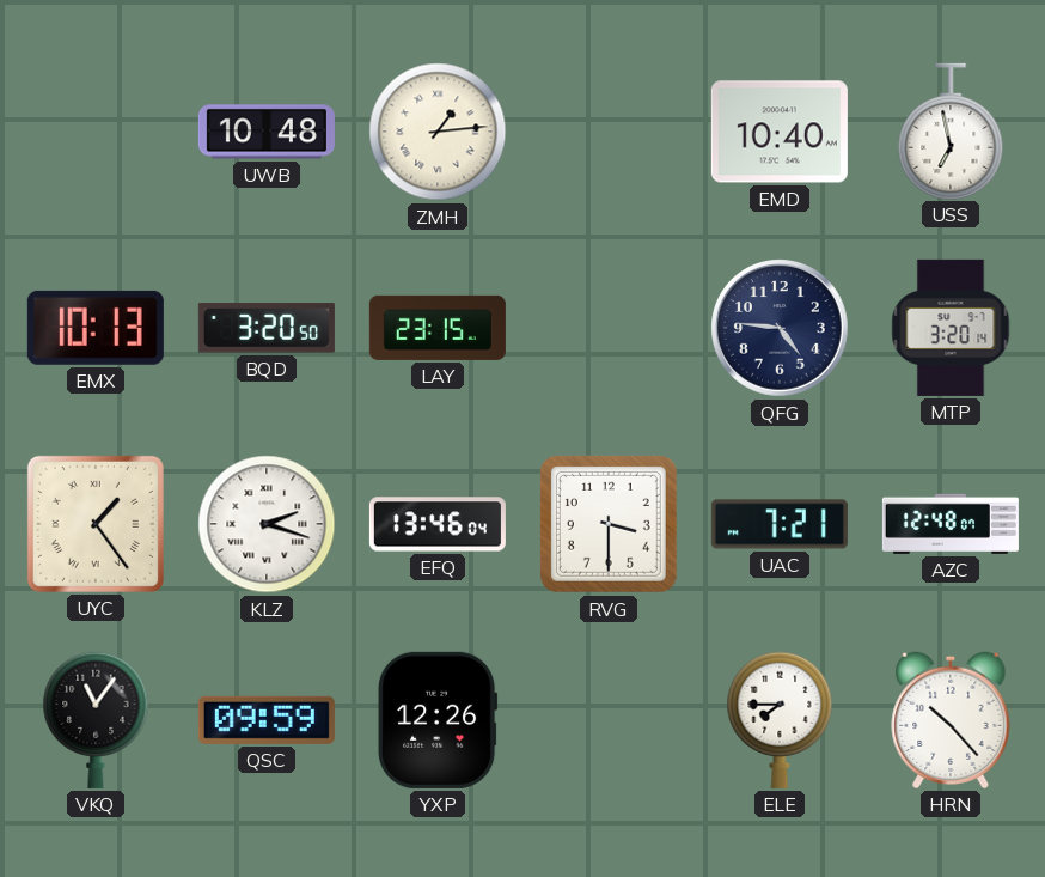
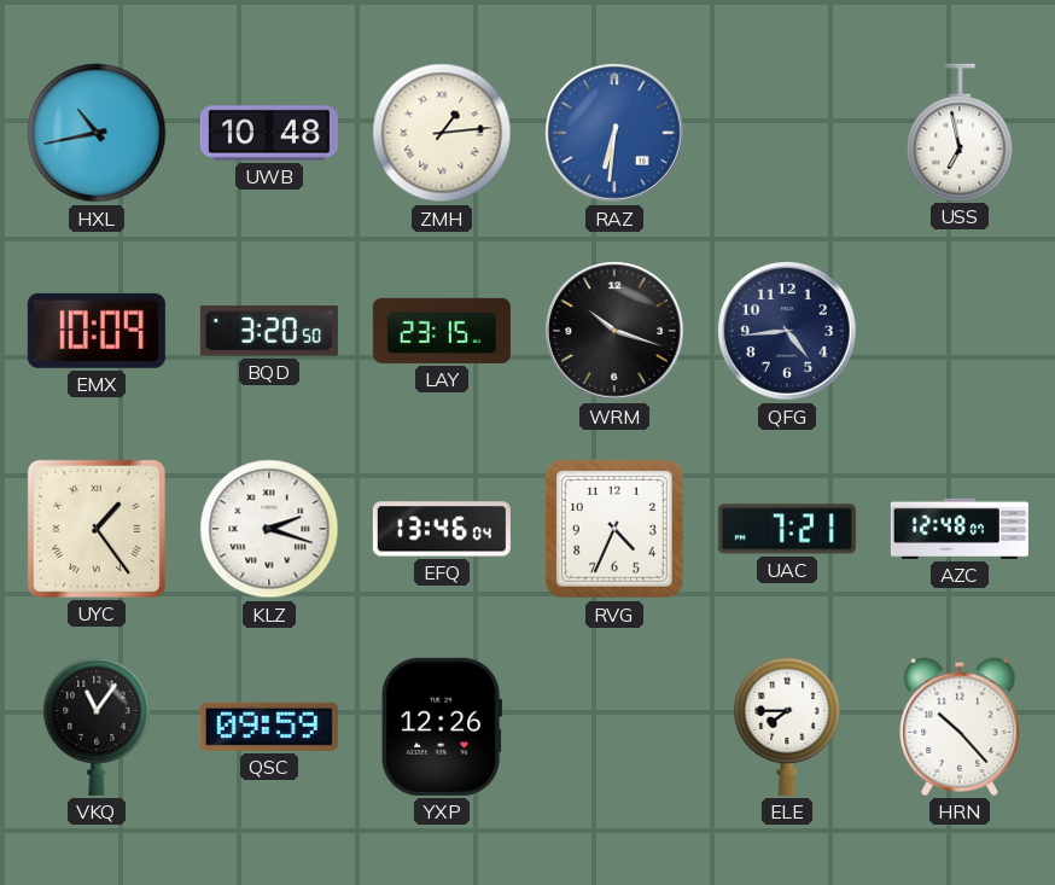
HXL: none -> 10:43
RAZ: none -> 6:31
EMD: 10:40 -> none
EMX: 10:13 -> 10:09
WRM: none -> 10:18
QFG: 4:46 -> 4:44
MTP: 3:20 -> none
RVG: 3:30 -> 4:34
